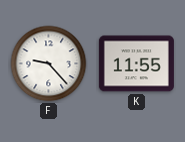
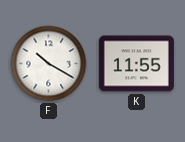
F: 9:23 -> 10:20
